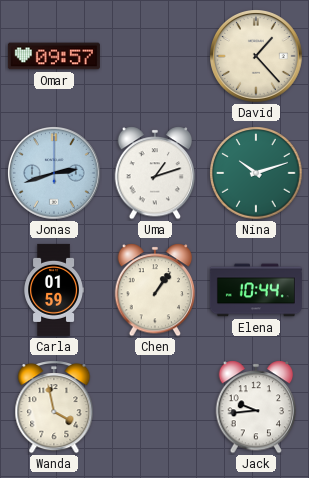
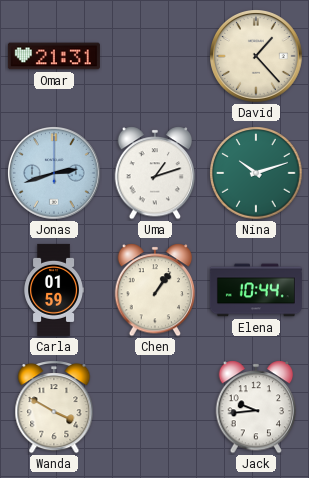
Omar: 09:57 -> 21:31
Wanda: 3:58 -> 3:50
